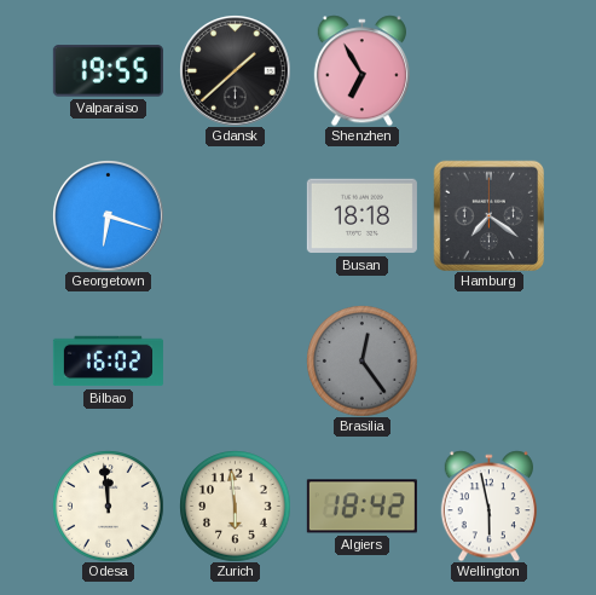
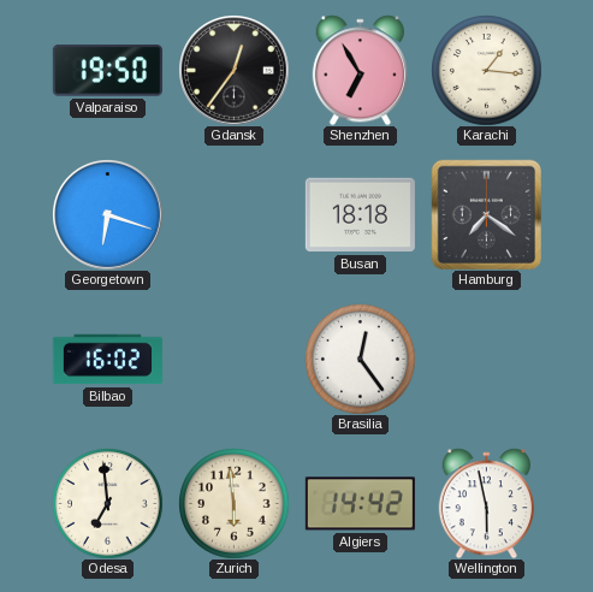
Valparaiso: 19:55 -> 19:50
Gdansk: 1:38 -> 12:36
Karachi: none -> 1:16
Brasilia dial: grey -> white
Odesa: 11:59 -> 6:59
Algiers: 18:42 -> 14:42
